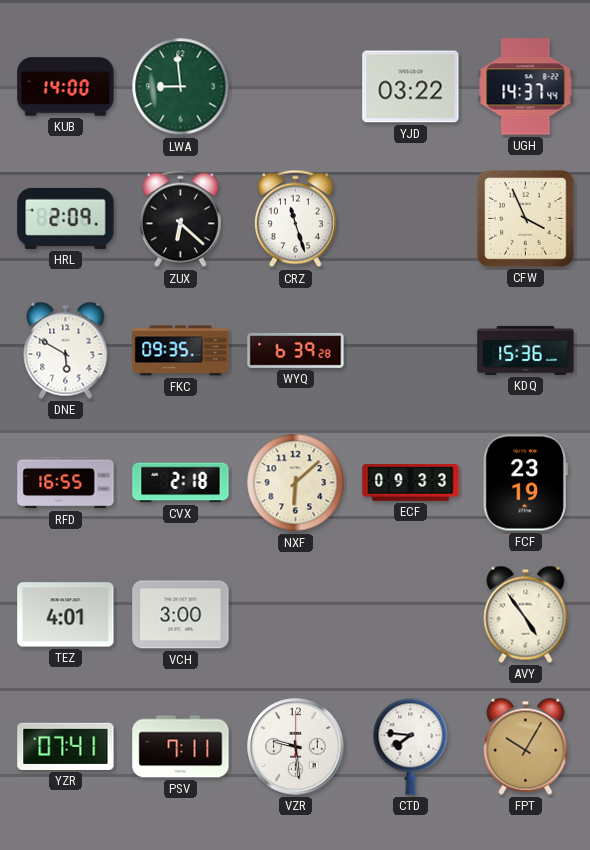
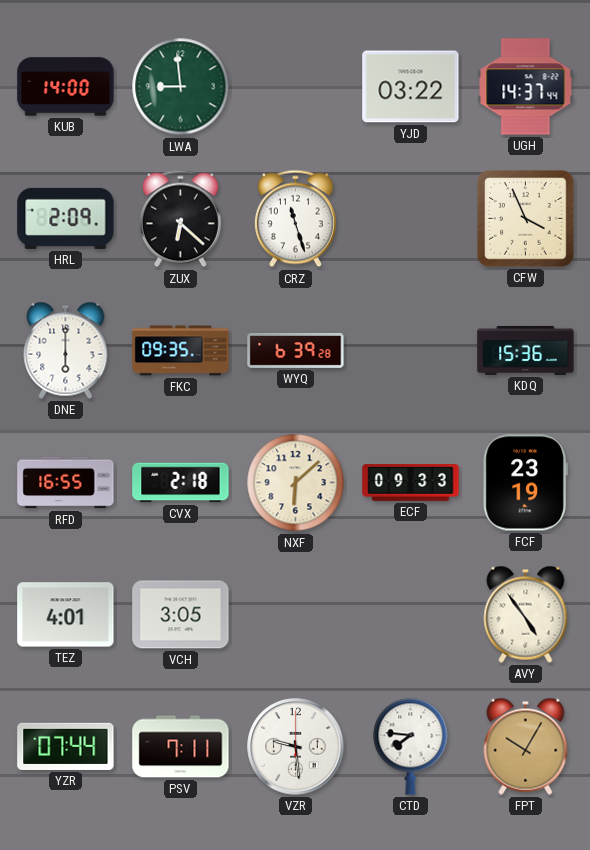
DNE: 5:50 -> 6:00
VCH: 3:00 -> 3:05
YZR: 07:41 -> 07:44
